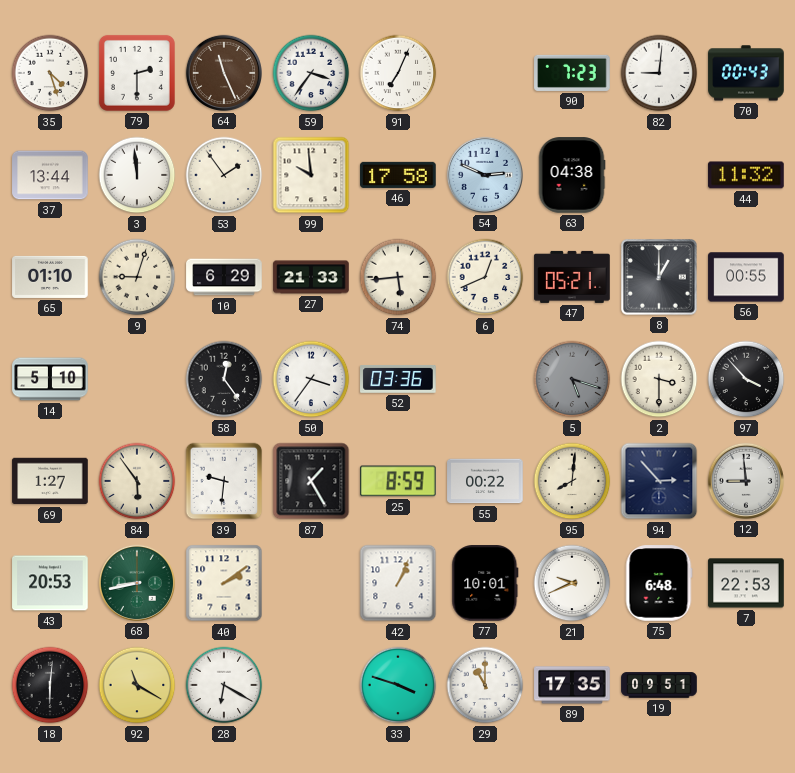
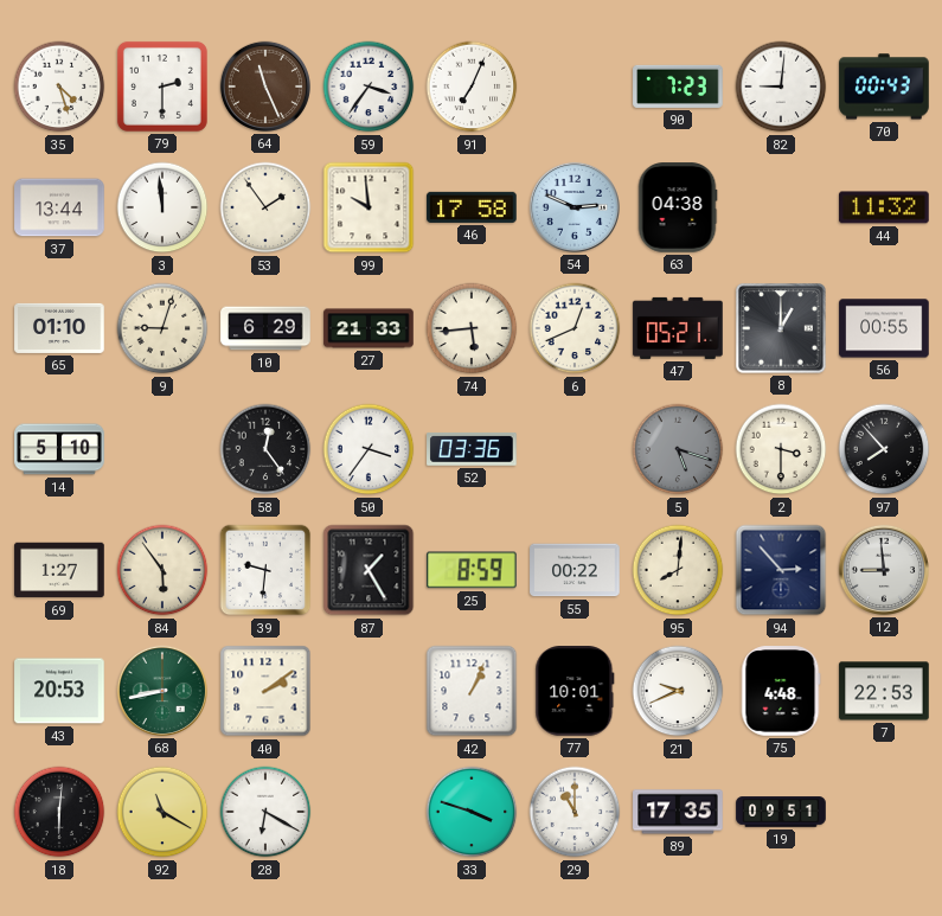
97: 3:53 -> 7:53
75: 6:48 -> 4:48
